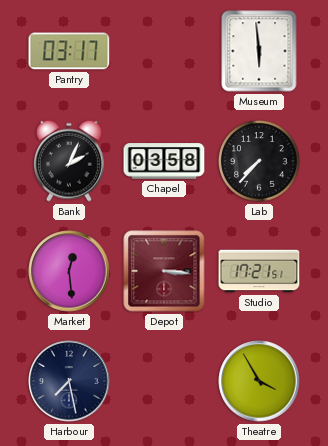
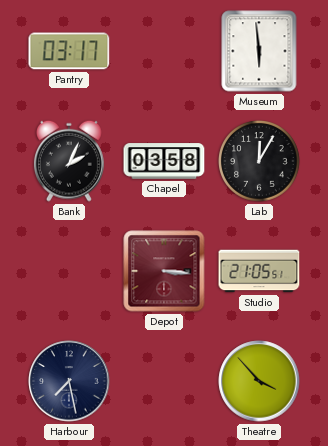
Lab: 7:37 -> 12:05
Market: 12:29 -> none
Studio: 17:21 -> 21:05
Theatre: 3:55 -> 3:53
